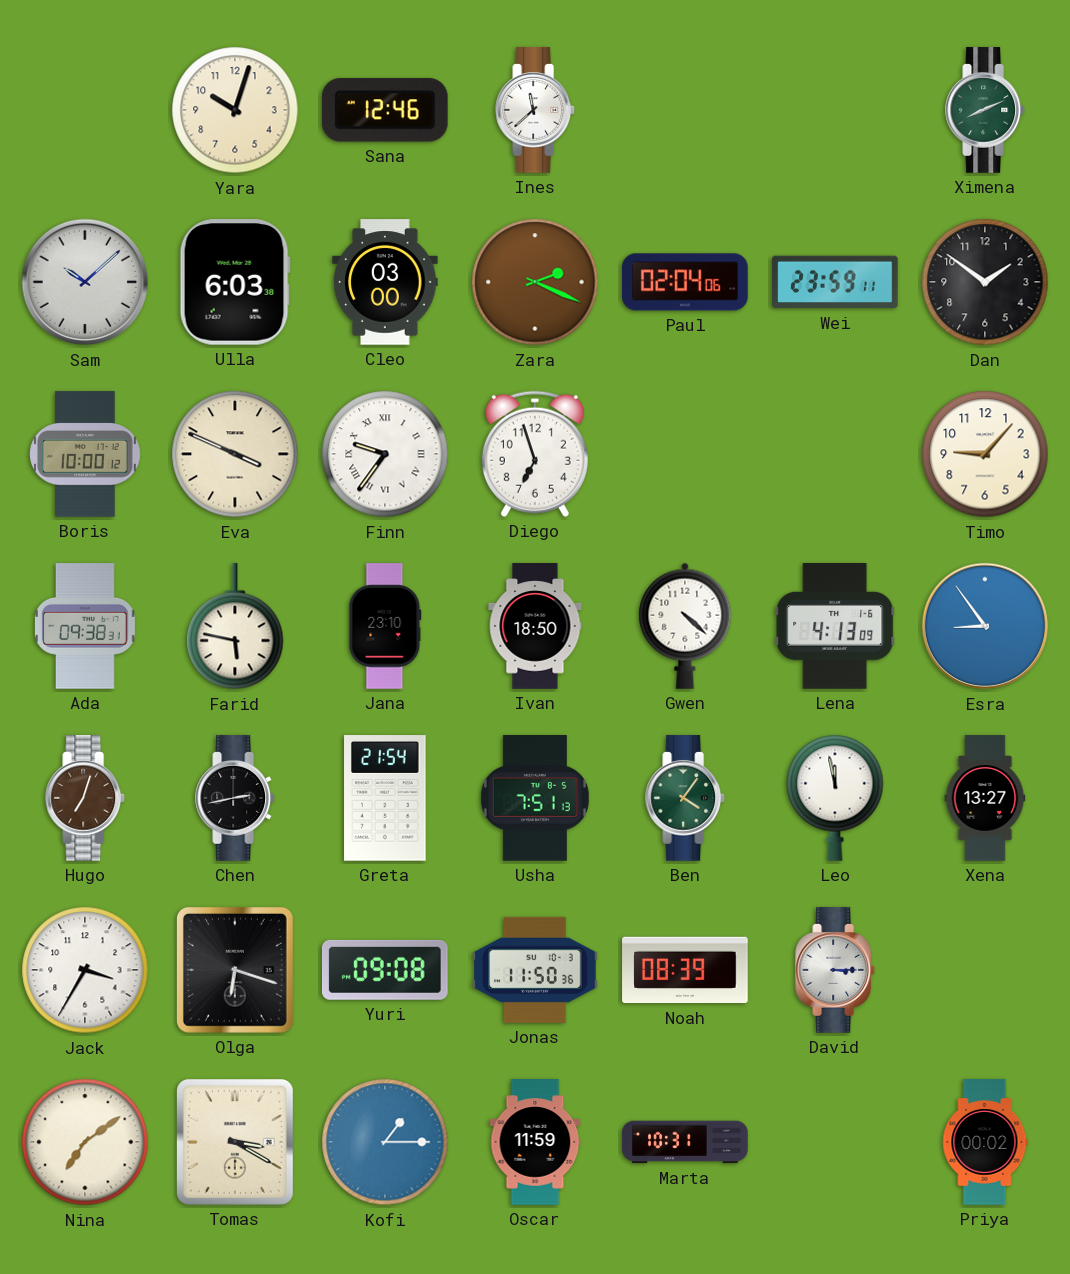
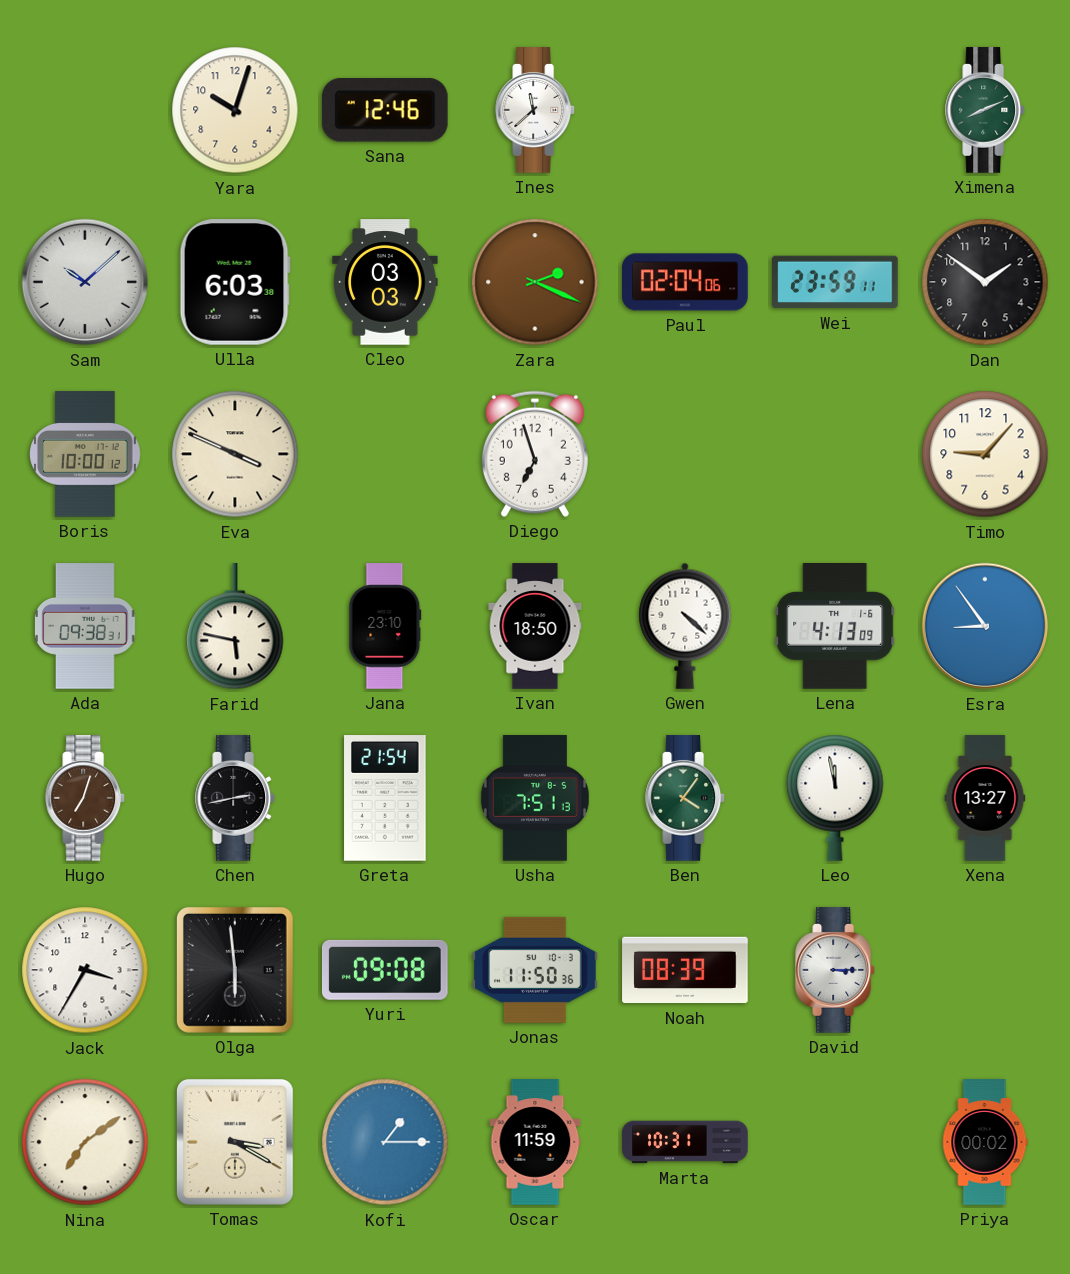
Cleo: 03:00 -> 03:03
Finn: 9:36 -> none
Olga: 6:18 -> 5:59
